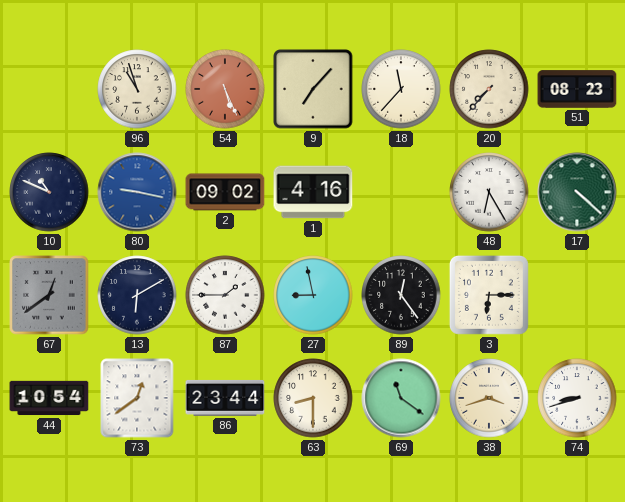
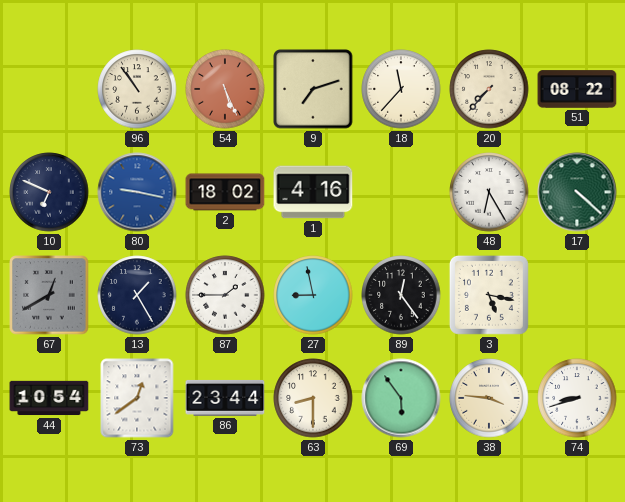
96: 10:57 -> 10:54
9: 7:07 -> 7:12
51: 08:23 -> 08:22
10: 10:49 -> 6:49
2: 09:02 -> 18:02
67: 12:39 -> 12:40
13: 6:10 -> 1:25
3: 6:15 -> 5:17
69: 11:21 -> 5:54
38: 3:42 -> 3:46
